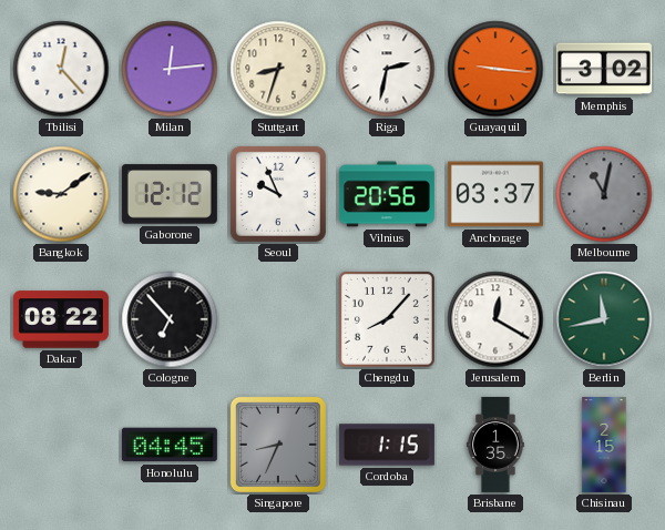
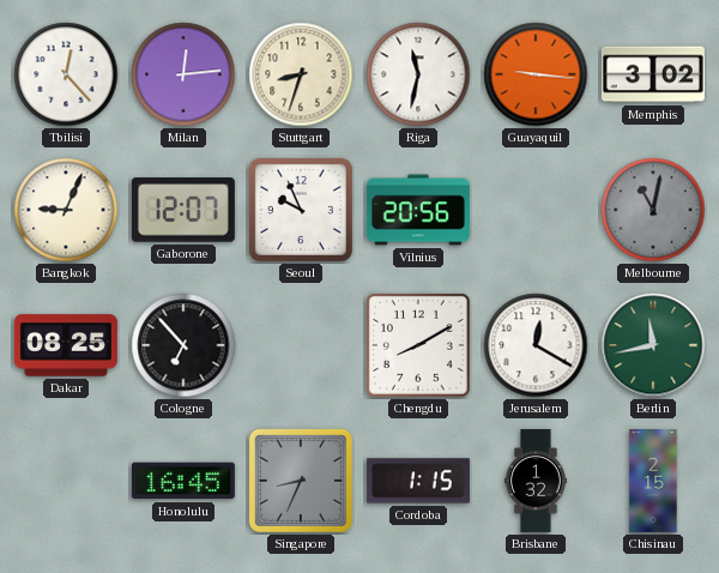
Riga: 2:32 -> 11:32
Bangkok: 9:09 -> 9:04
Gaborone: 12:12 -> 12:07
Anchorage: 03:37 -> none
Dakar: 08:22 -> 08:25
Chengdu: 8:07 -> 8:10
Honolulu: 04:45 -> 16:45
Brisbane: 1:35 -> 1:32
